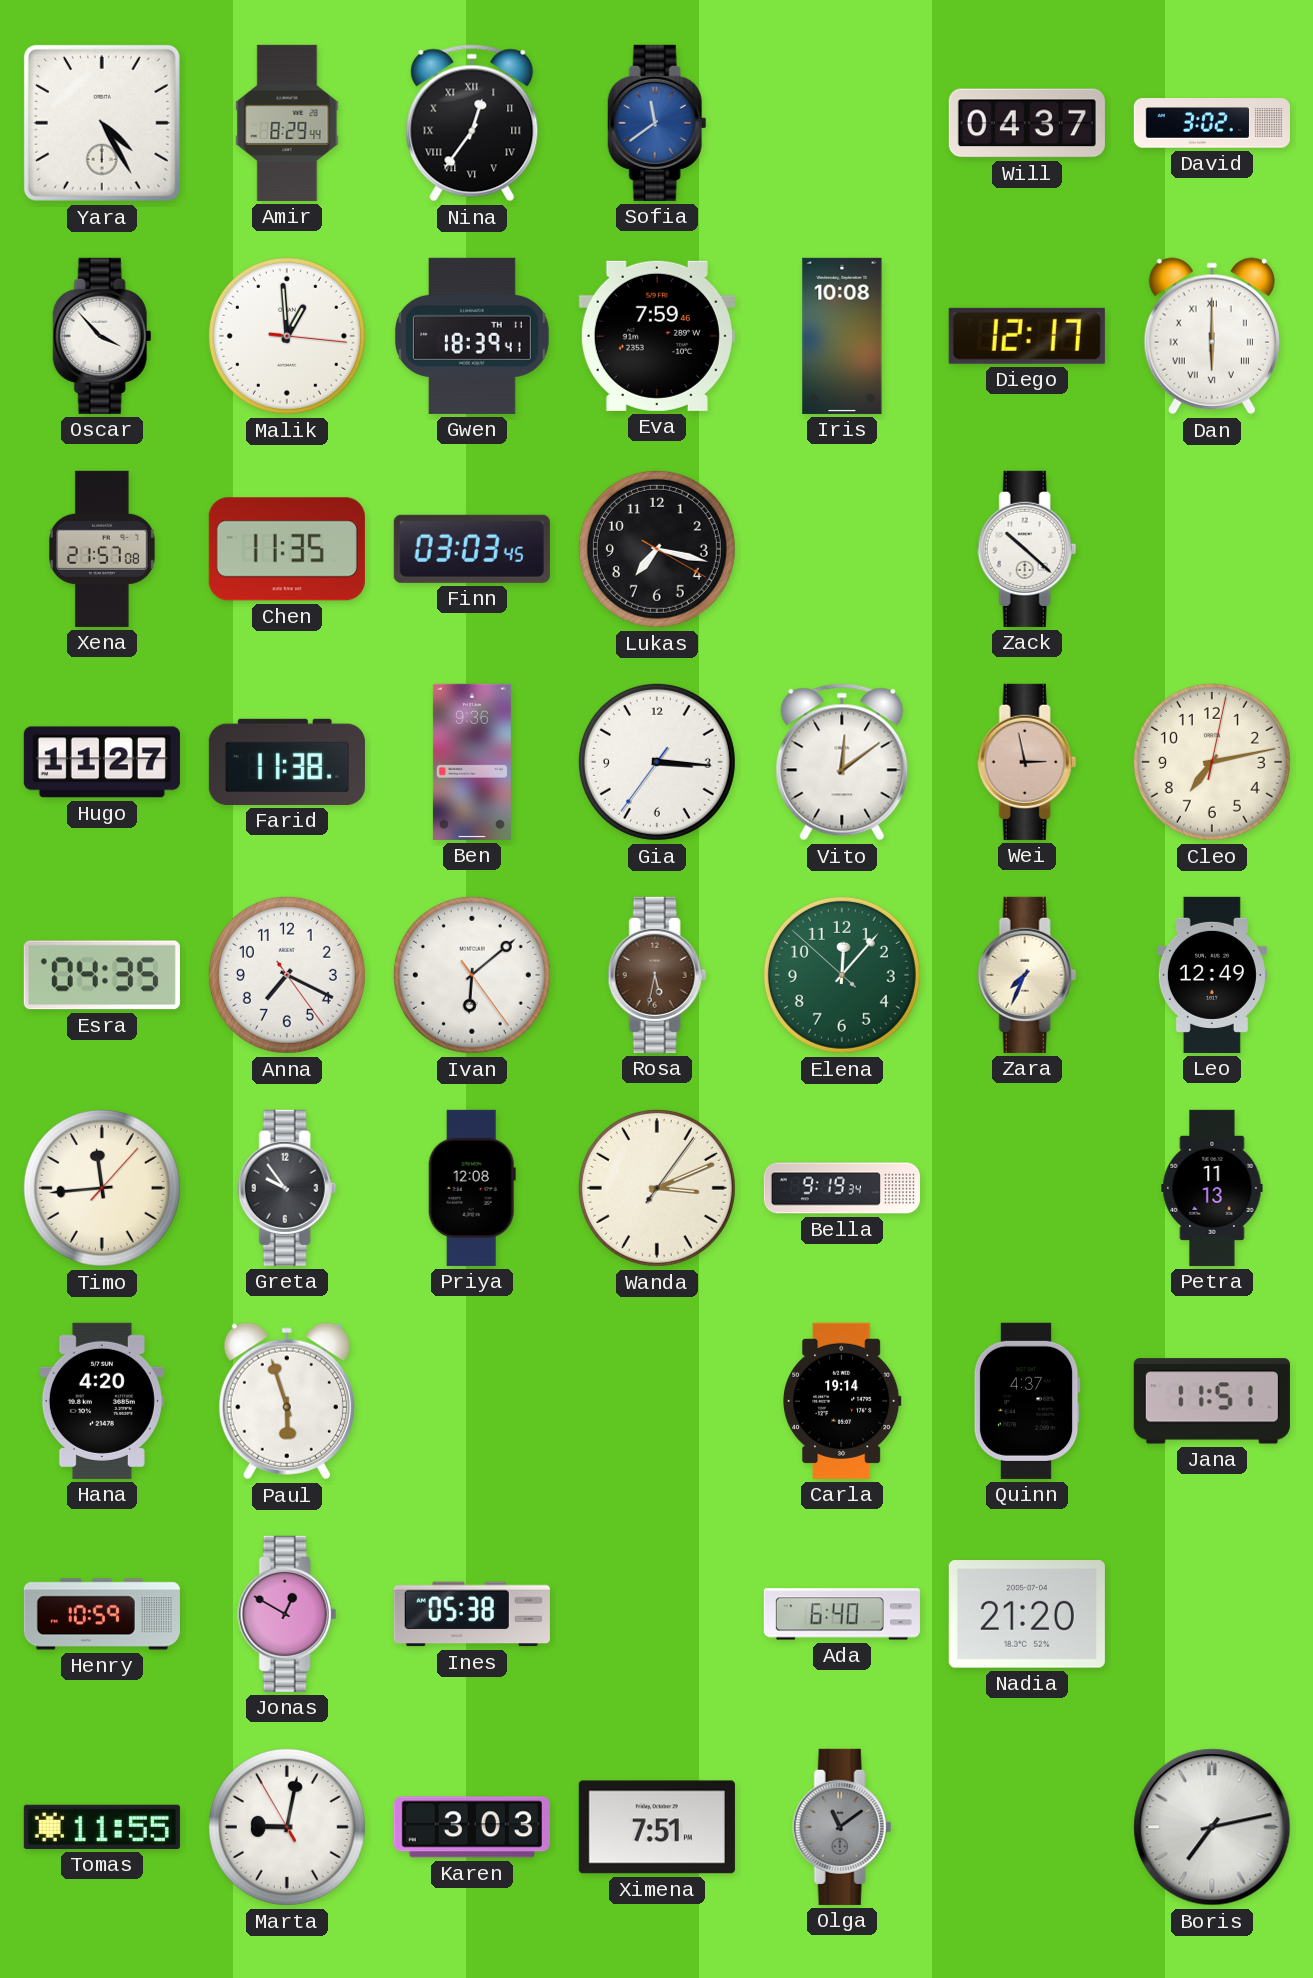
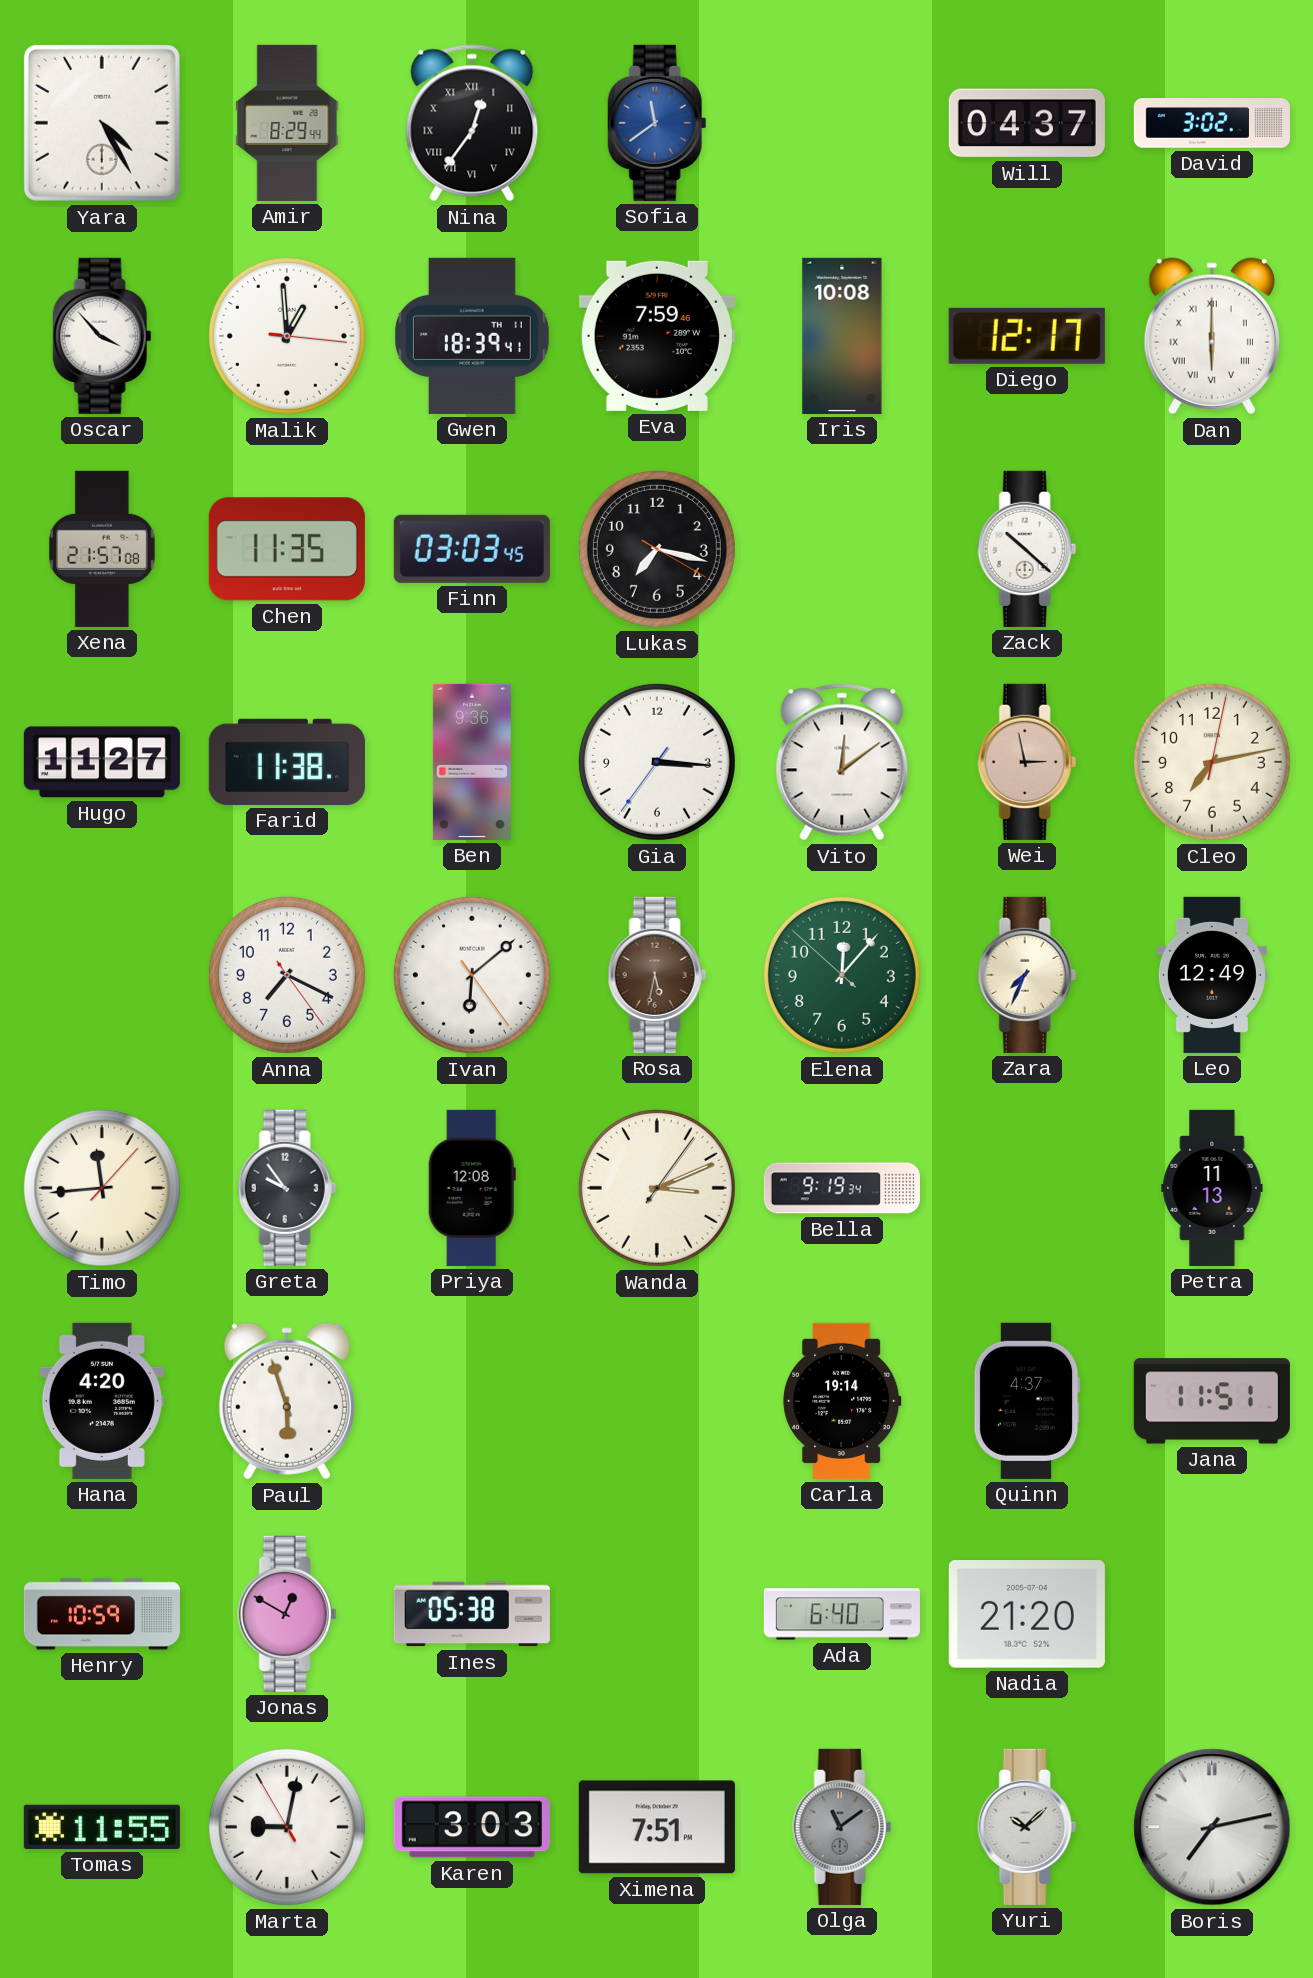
Esra: 04:35 -> none
Yuri: none -> 10:08
